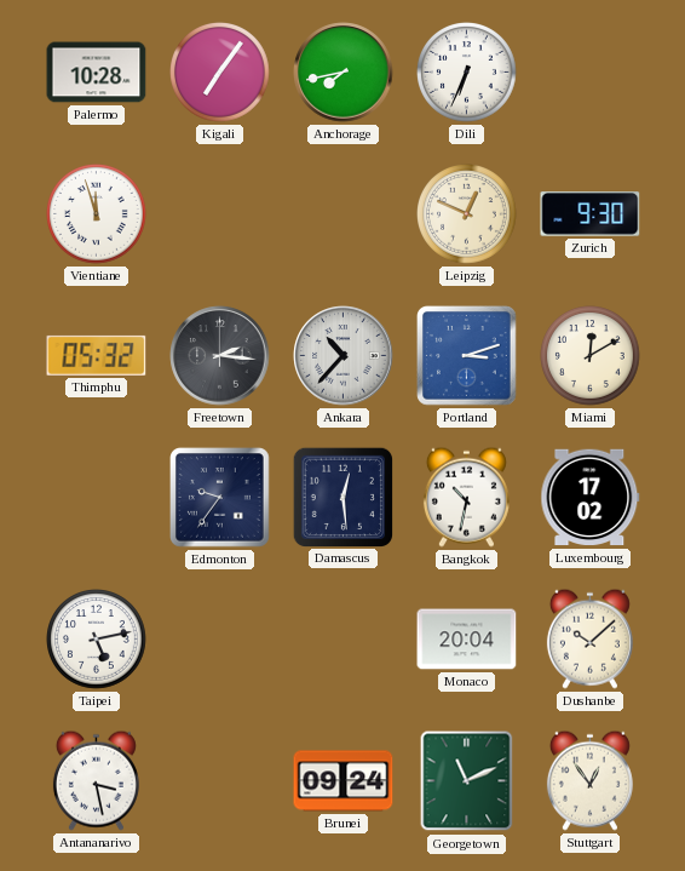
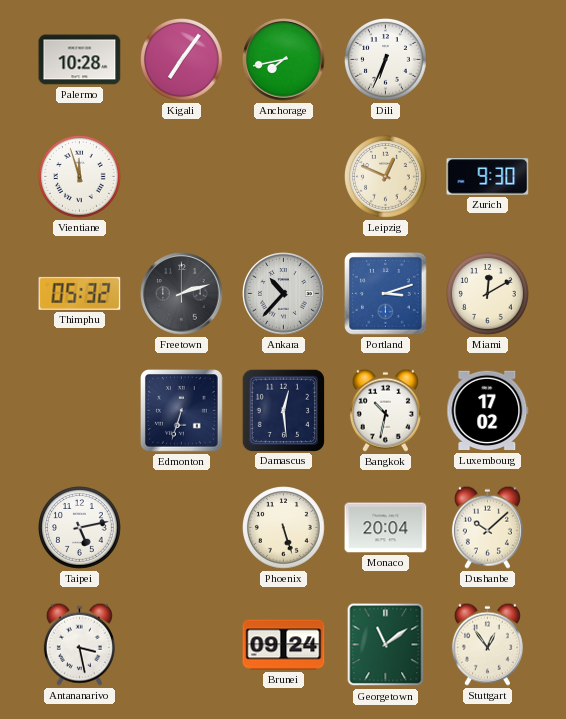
Freetown: 2:16 -> 2:12
Edmonton: 9:36 -> 6:33
Phoenix: none -> 5:27
Georgetown: 11:11 -> 11:09
